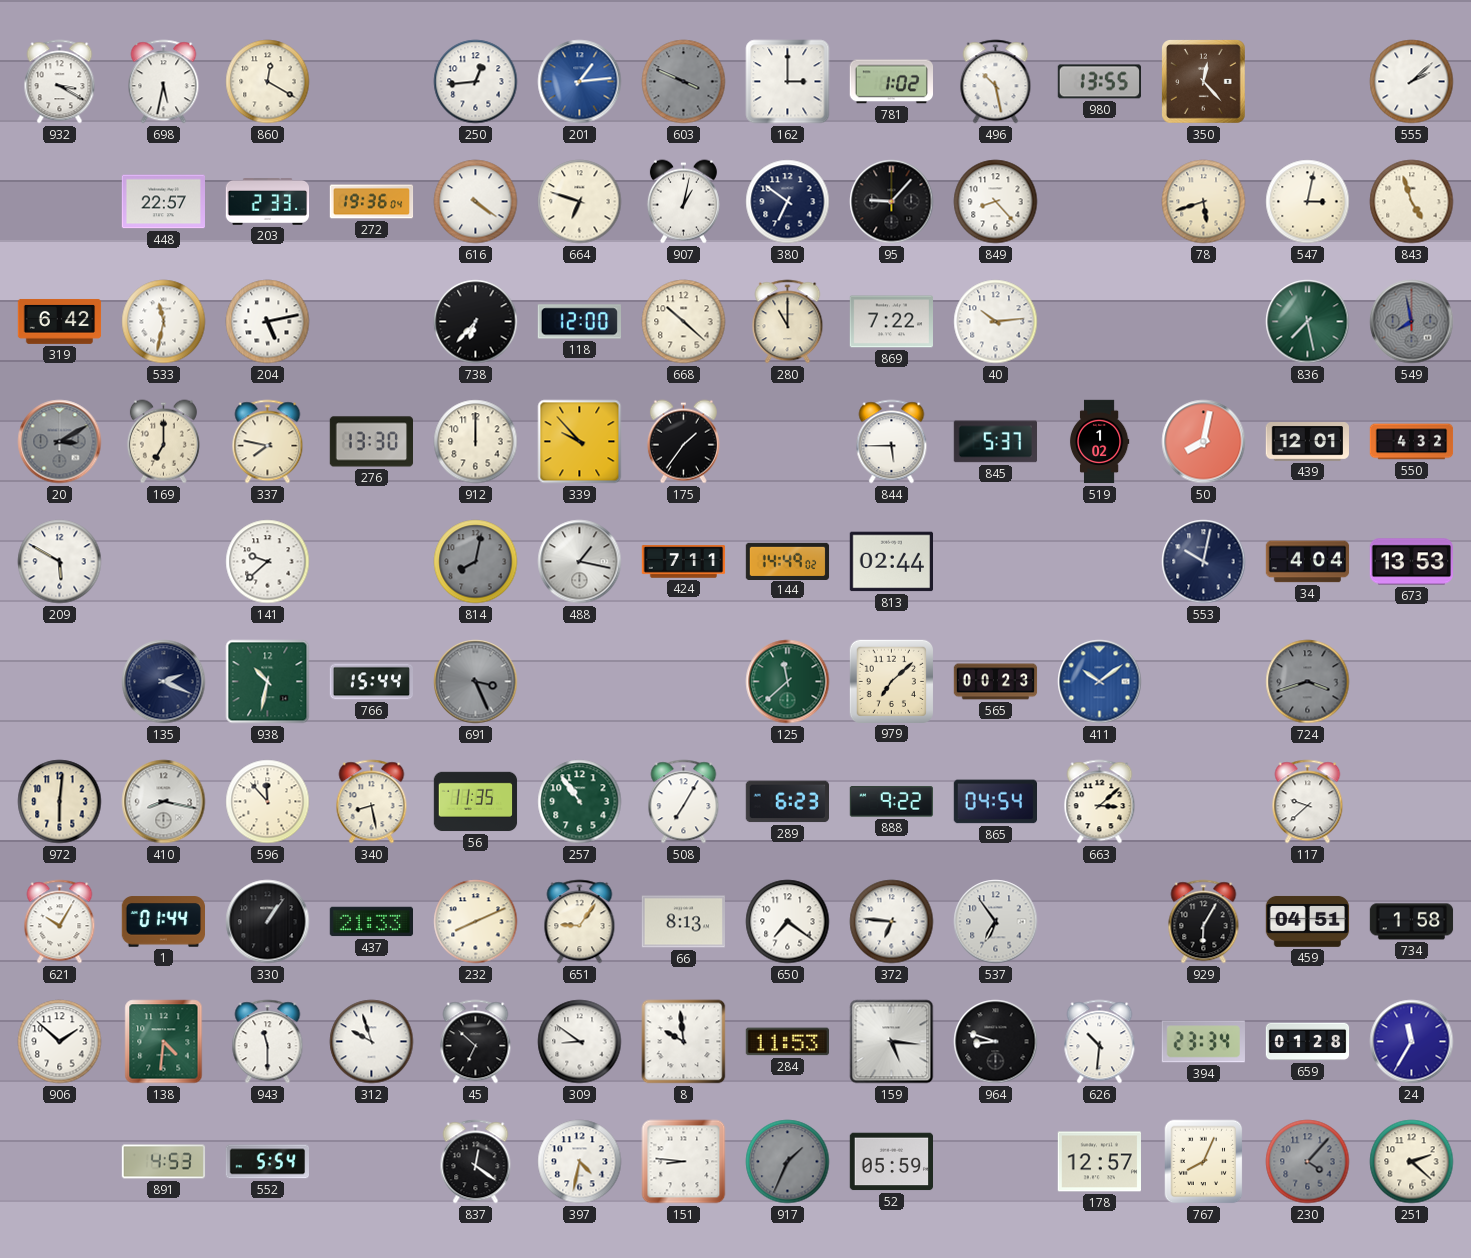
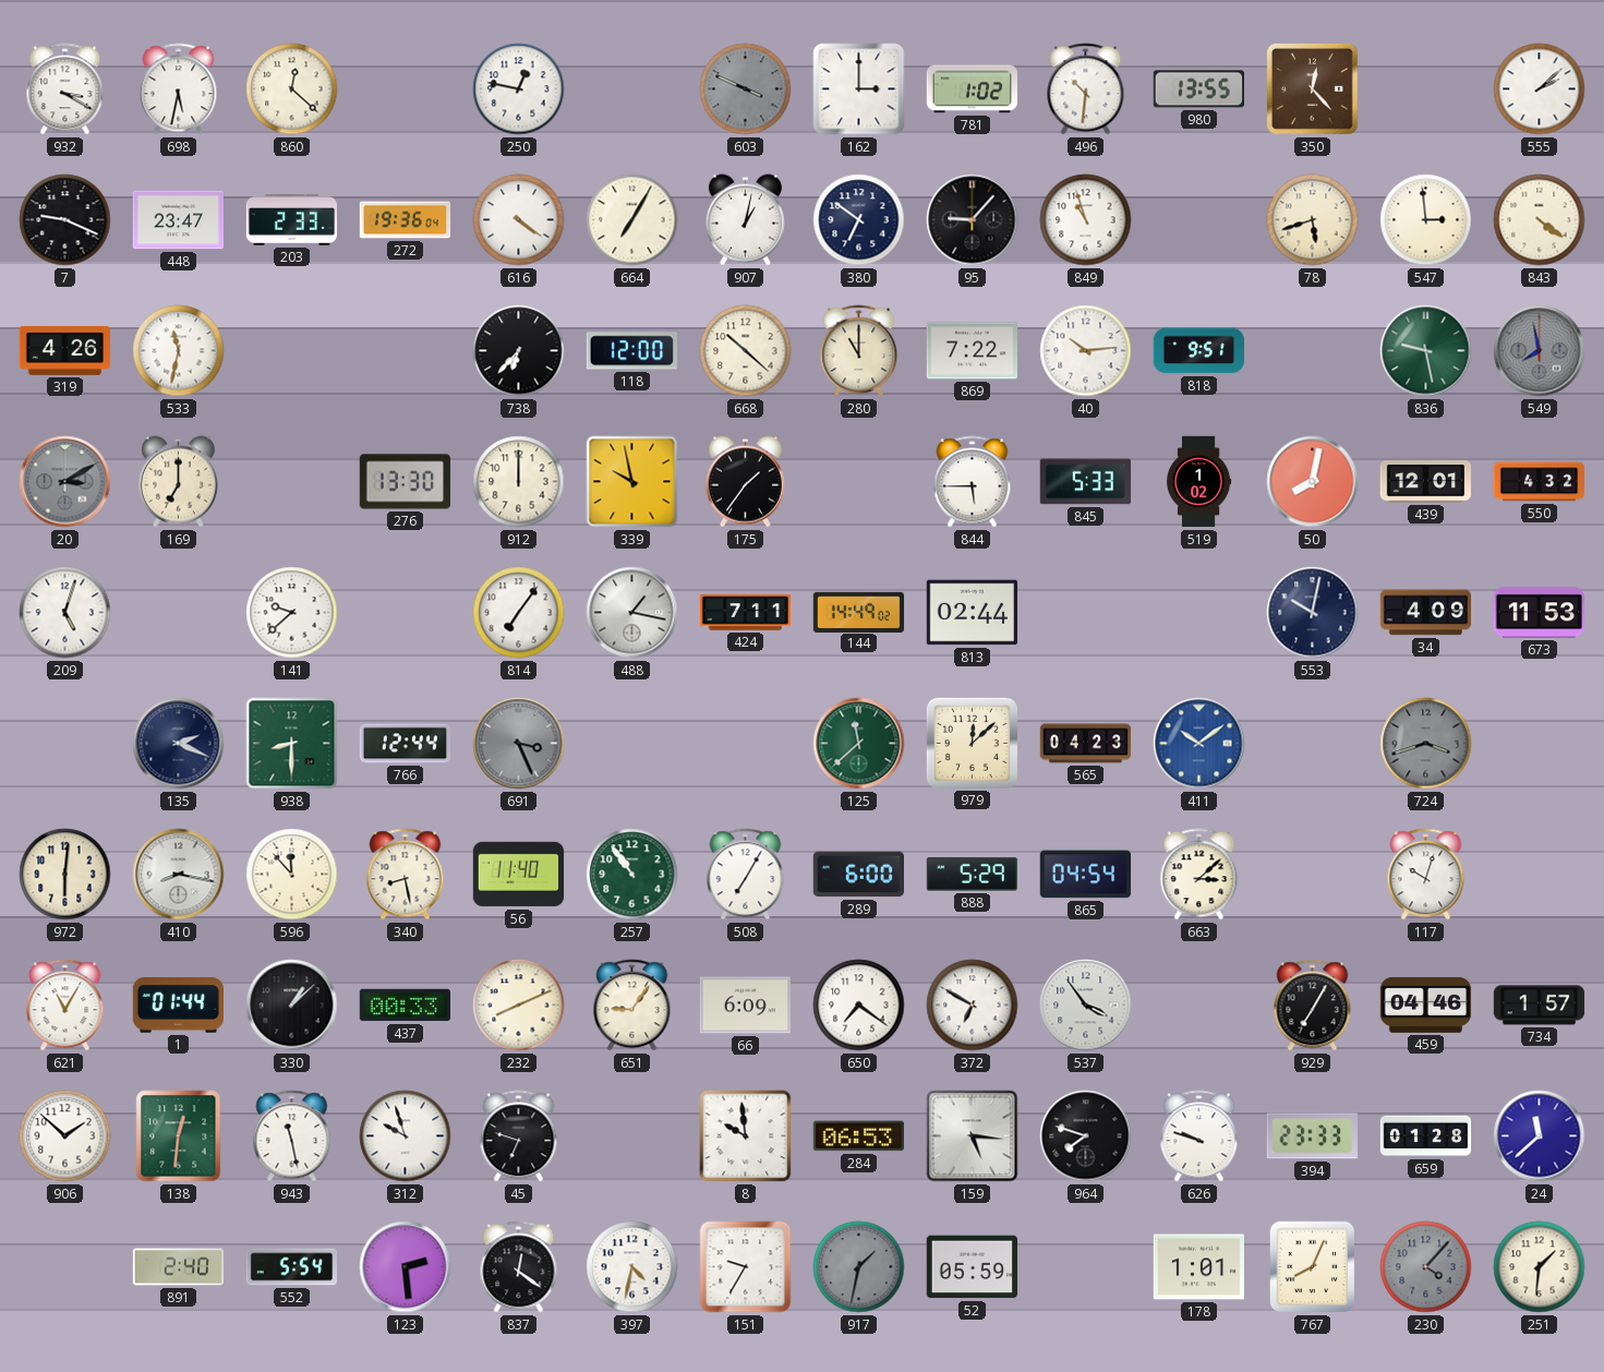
860: 12:20 -> 12:22
250: 12:44 -> 12:47
201: 1:14 -> none
496: 10:28 -> 10:31
7: none -> 9:19
448: 22:57 -> 23:47
664: 6:48 -> 7:05
849: 8:23 -> 10:57
547: 3:02 -> 2:59
843: 4:57 -> 4:21
319: 6:42 -> 4:26
204: 5:13 -> none
818: none -> 9:51
836: 7:28 -> 9:28
337: 7:47 -> none
339: 9:53 -> 9:58
845: 5:37 -> 5:33
209: 5:50 -> 5:03
814: 8:02 -> 7:06
814 dial: grey -> white
34: 4:04 -> 4:09
673: 13:53 -> 11:53
938: 10:32 -> 8:30
766: 15:44 -> 12:44
979: 7:08 -> 12:08
565: 00:23 -> 04:23
56: 11:35 -> 11:40
289: 6:23 -> 6:00
888: 9:22 -> 5:29
117: 9:38 -> 10:03
621: 10:05 -> 11:05
330: 1:06 -> 1:08
437: 21:33 -> 00:33
66: 8:13 -> 6:09
372: 6:46 -> 6:50
537: 6:54 -> 3:54
929: 6:05 -> 7:05
459: 04:51 -> 04:46
734: 1:58 -> 1:57
138: 4:31 -> 12:31
943: 11:30 -> 11:28
45: 6:52 -> 6:48
309: 8:51 -> none
284: 11:53 -> 06:53
964: 8:48 -> 7:48
626: 10:31 -> 9:48
394: 23:34 -> 23:33
24: 11:35 -> 11:38
891: 4:53 -> 2:40
123: none -> 2:29
151: 8:46 -> 9:35
917: 1:34 -> 1:32
178: 12:57 -> 1:01
251: 2:22 -> 1:31
